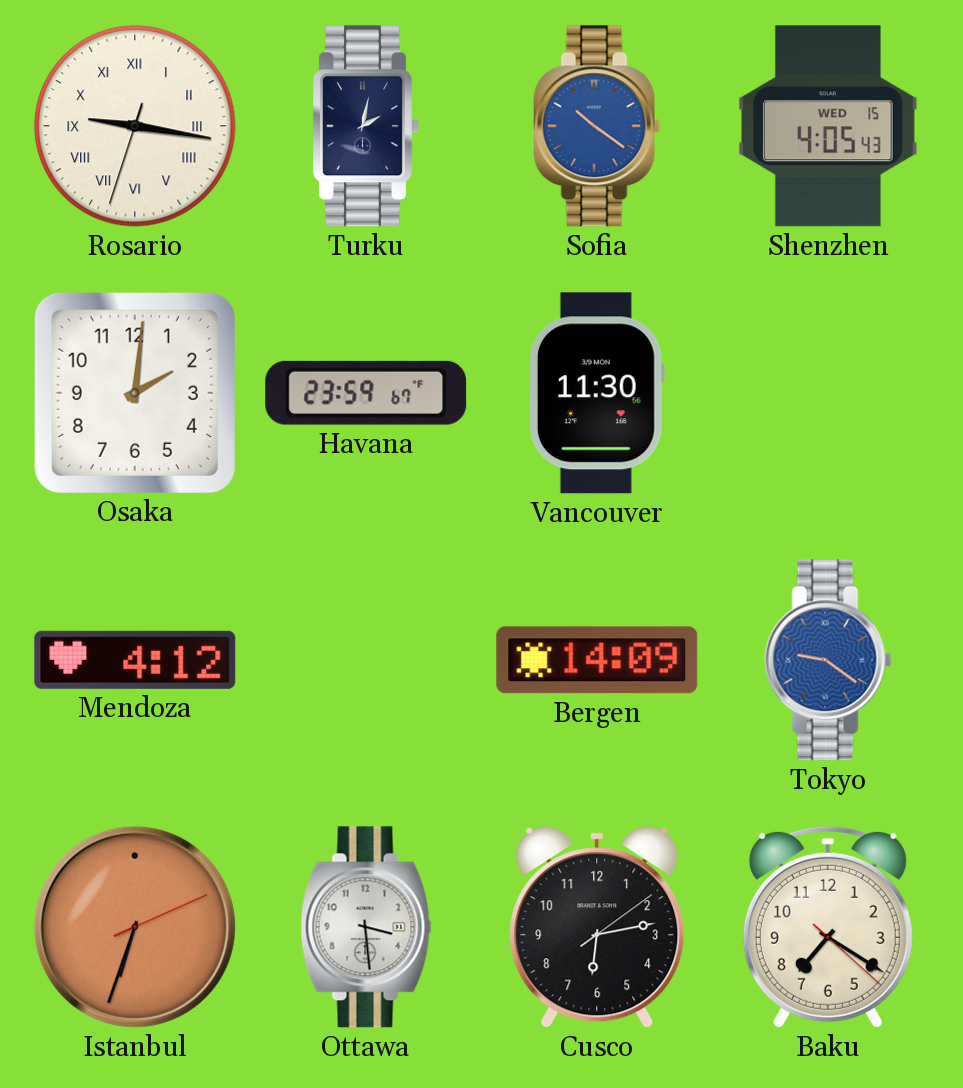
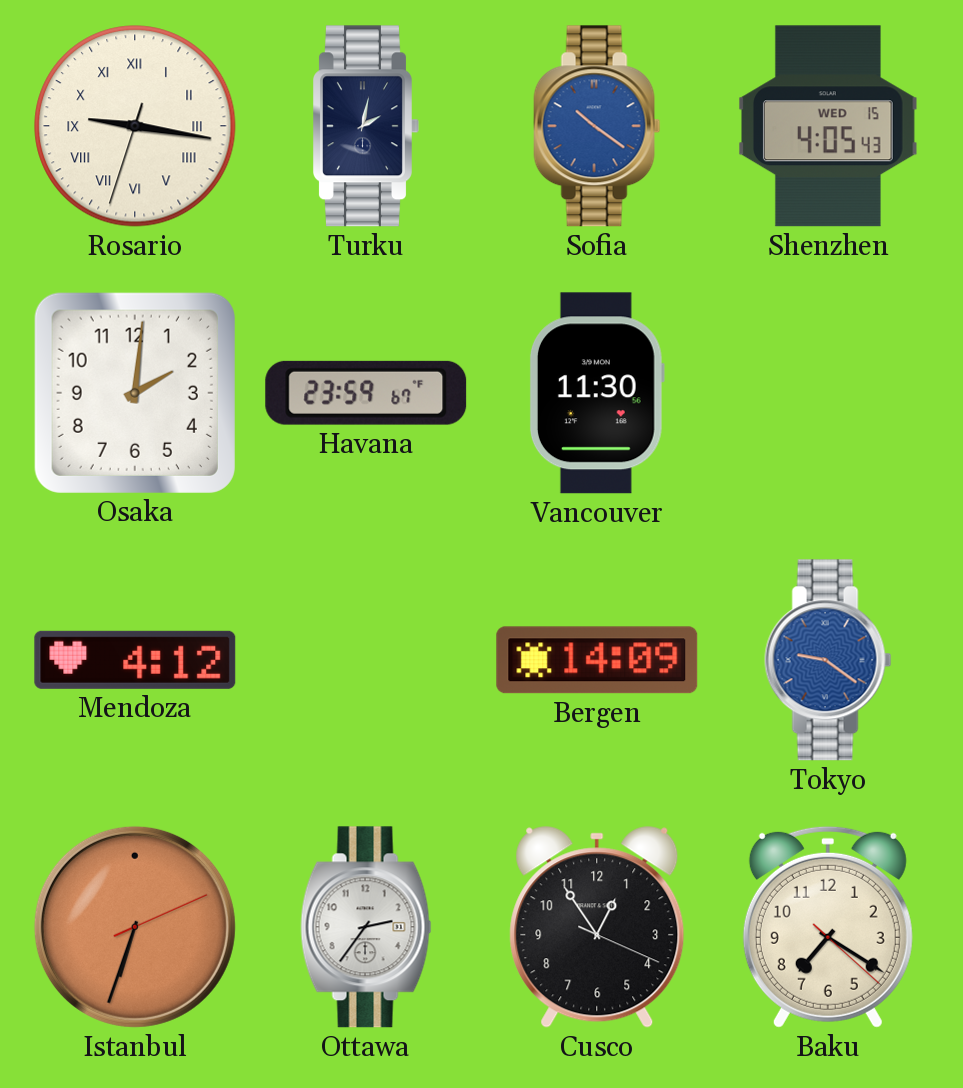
Ottawa: 3:29 -> 2:36
Cusco: 6:13 -> 12:54
